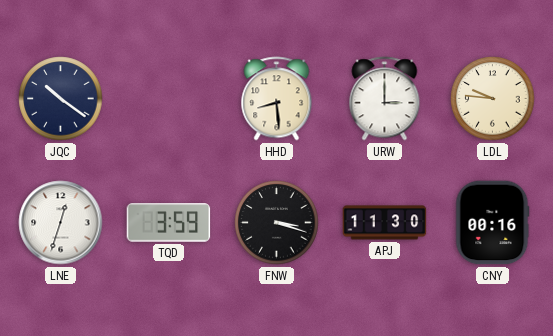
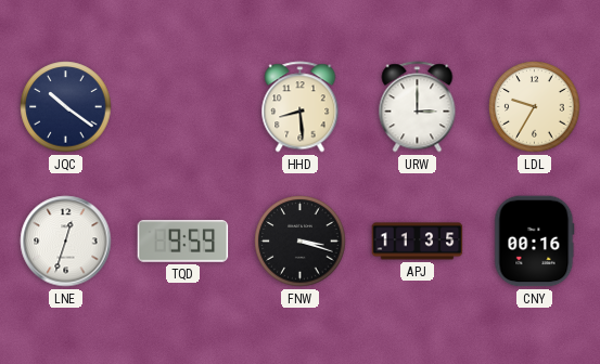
LDL: 9:46 -> 9:35
TQD: 3:59 -> 9:59
APJ: 11:30 -> 11:35
